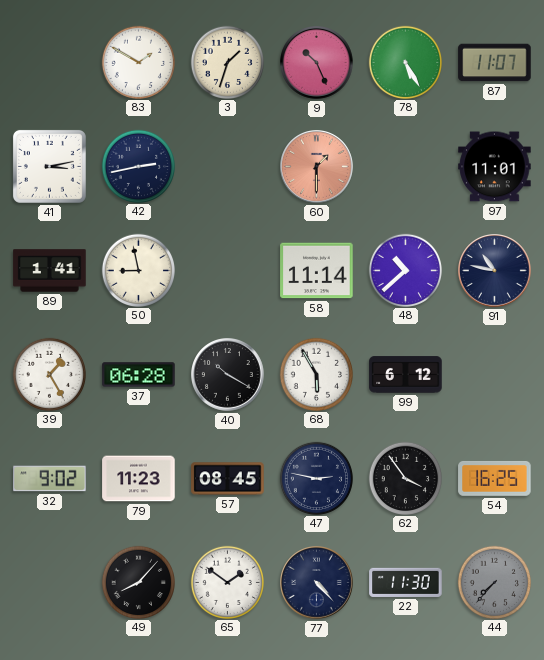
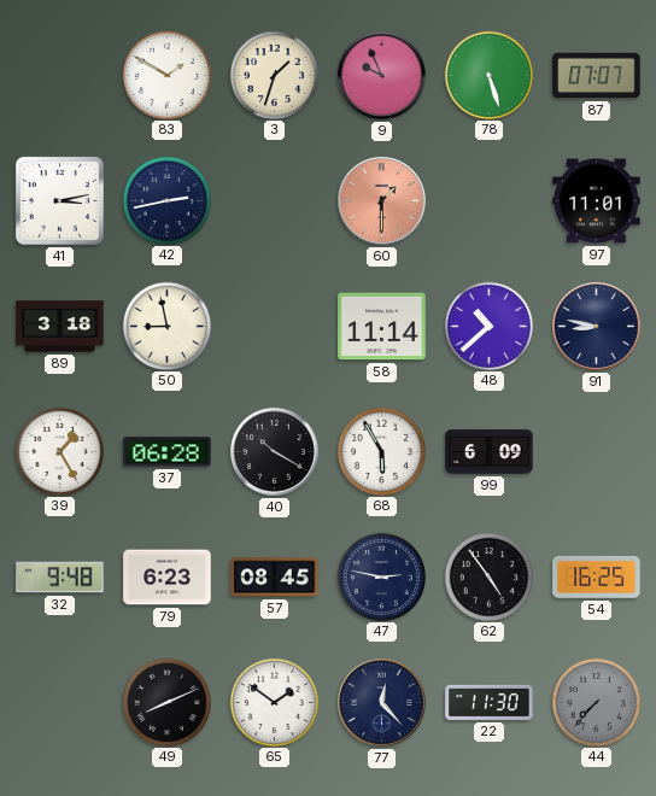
9: 10:26 -> 9:56
78: 5:25 -> 5:27
87: 11:07 -> 07:07
89: 1:41 -> 3:18
91: 10:47 -> 8:47
99: 6:12 -> 6:09
32: 9:02 -> 9:48
79: 11:23 -> 6:23
62: 3:54 -> 4:54
49: 8:07 -> 8:11
77: 4:23 -> 12:23
